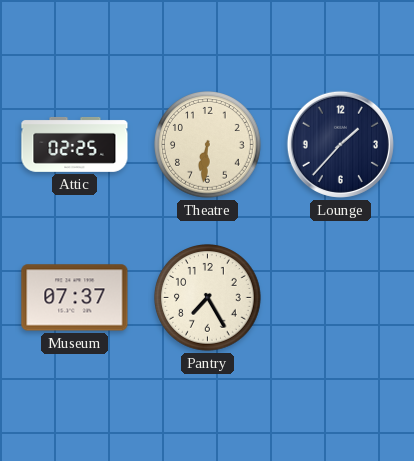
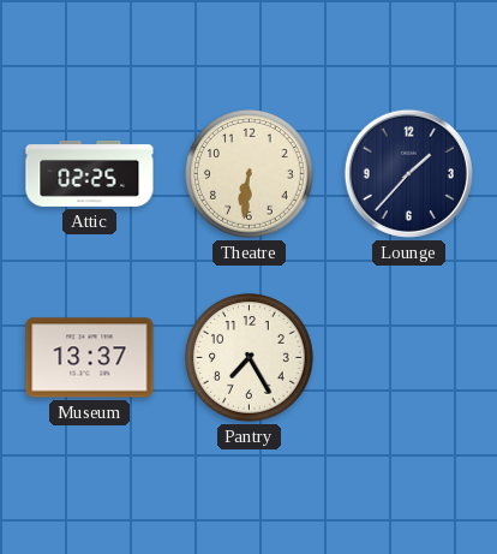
Museum: 07:37 -> 13:37
